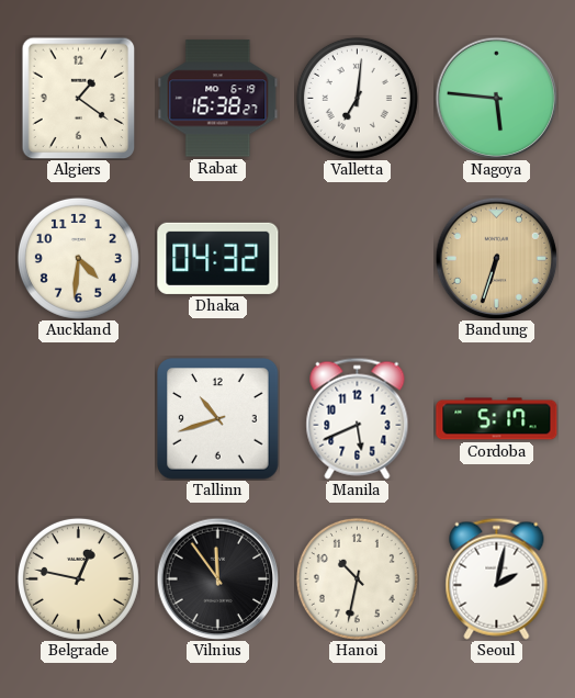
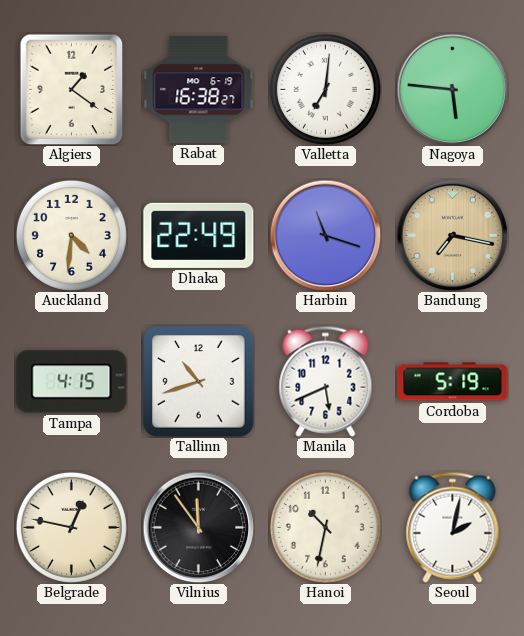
Dhaka: 04:32 -> 22:49
Harbin: none -> 11:18
Bandung: 6:33 -> 7:17
Tampa: none -> 4:15
Cordoba: 5:17 -> 5:19
